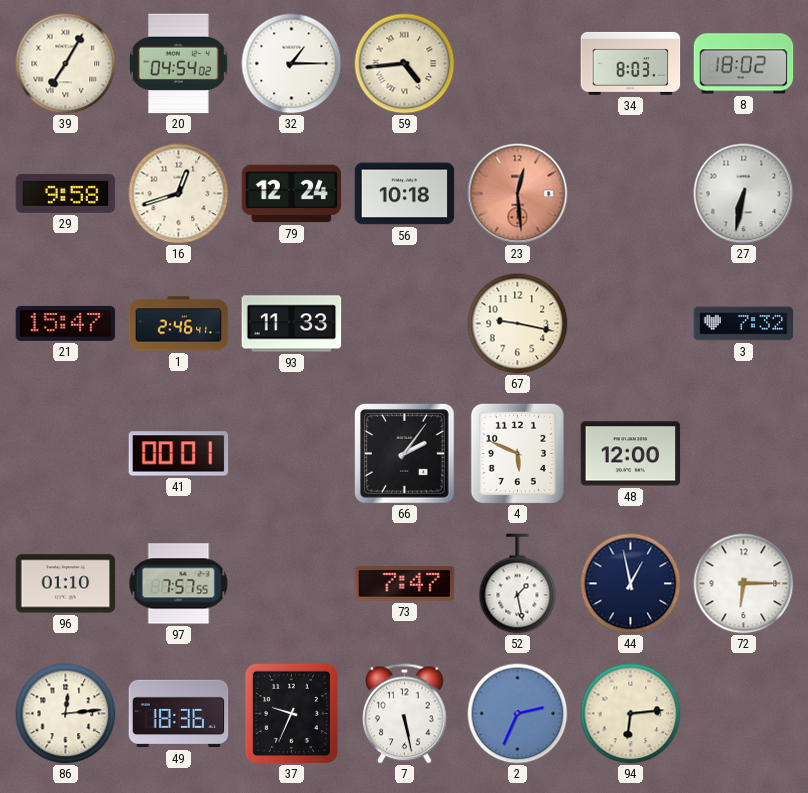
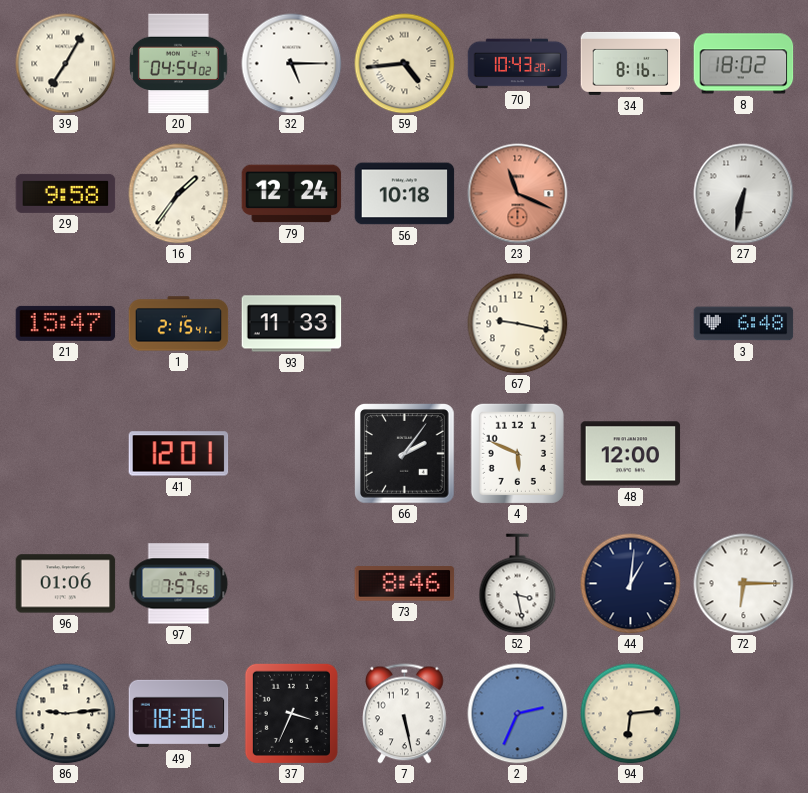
32: 1:15 -> 5:15
70: none -> 10:43
34: 8:03 -> 8:16
16: 12:42 -> 1:36
23: 12:29 -> 11:19
1: 2:46 -> 2:15
3: 7:32 -> 6:48
41: 00:01 -> 12:01
96: 01:10 -> 01:06
73: 7:47 -> 8:46
52: 1:28 -> 3:28
44: 12:58 -> 1:01
86: 12:14 -> 9:14
37: 9:34 -> 3:34
